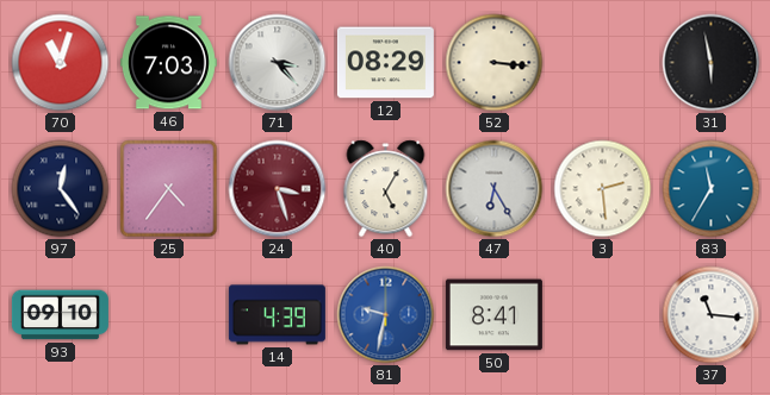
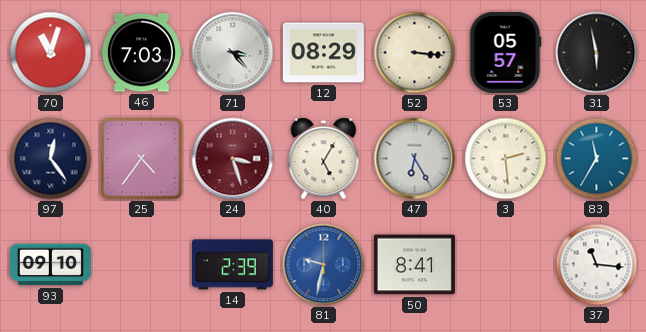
53: none -> 05:57
14: 4:39 -> 2:39
